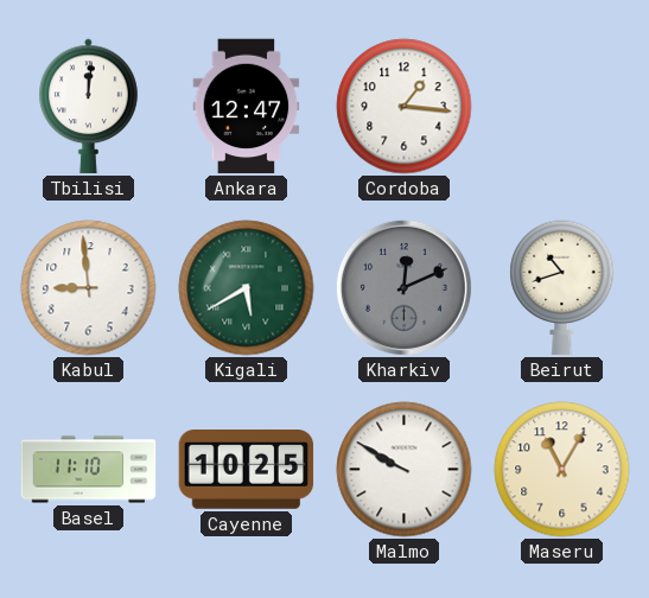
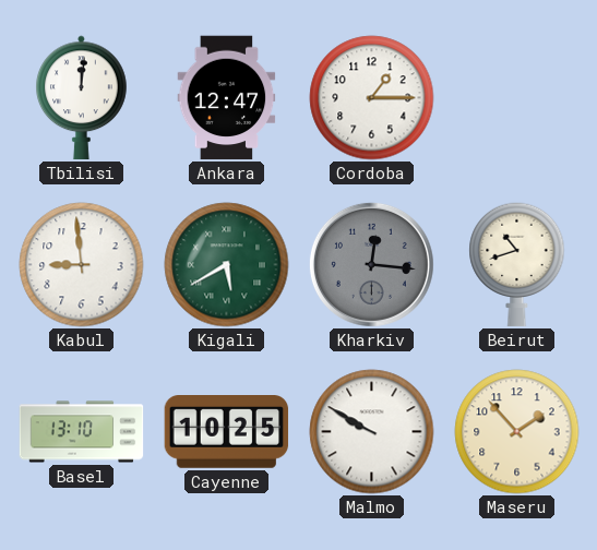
Cordoba: 1:16 -> 1:15
Kharkiv: 12:11 -> 12:16
Basel: 11:10 -> 13:10
Maseru: 11:05 -> 1:53
